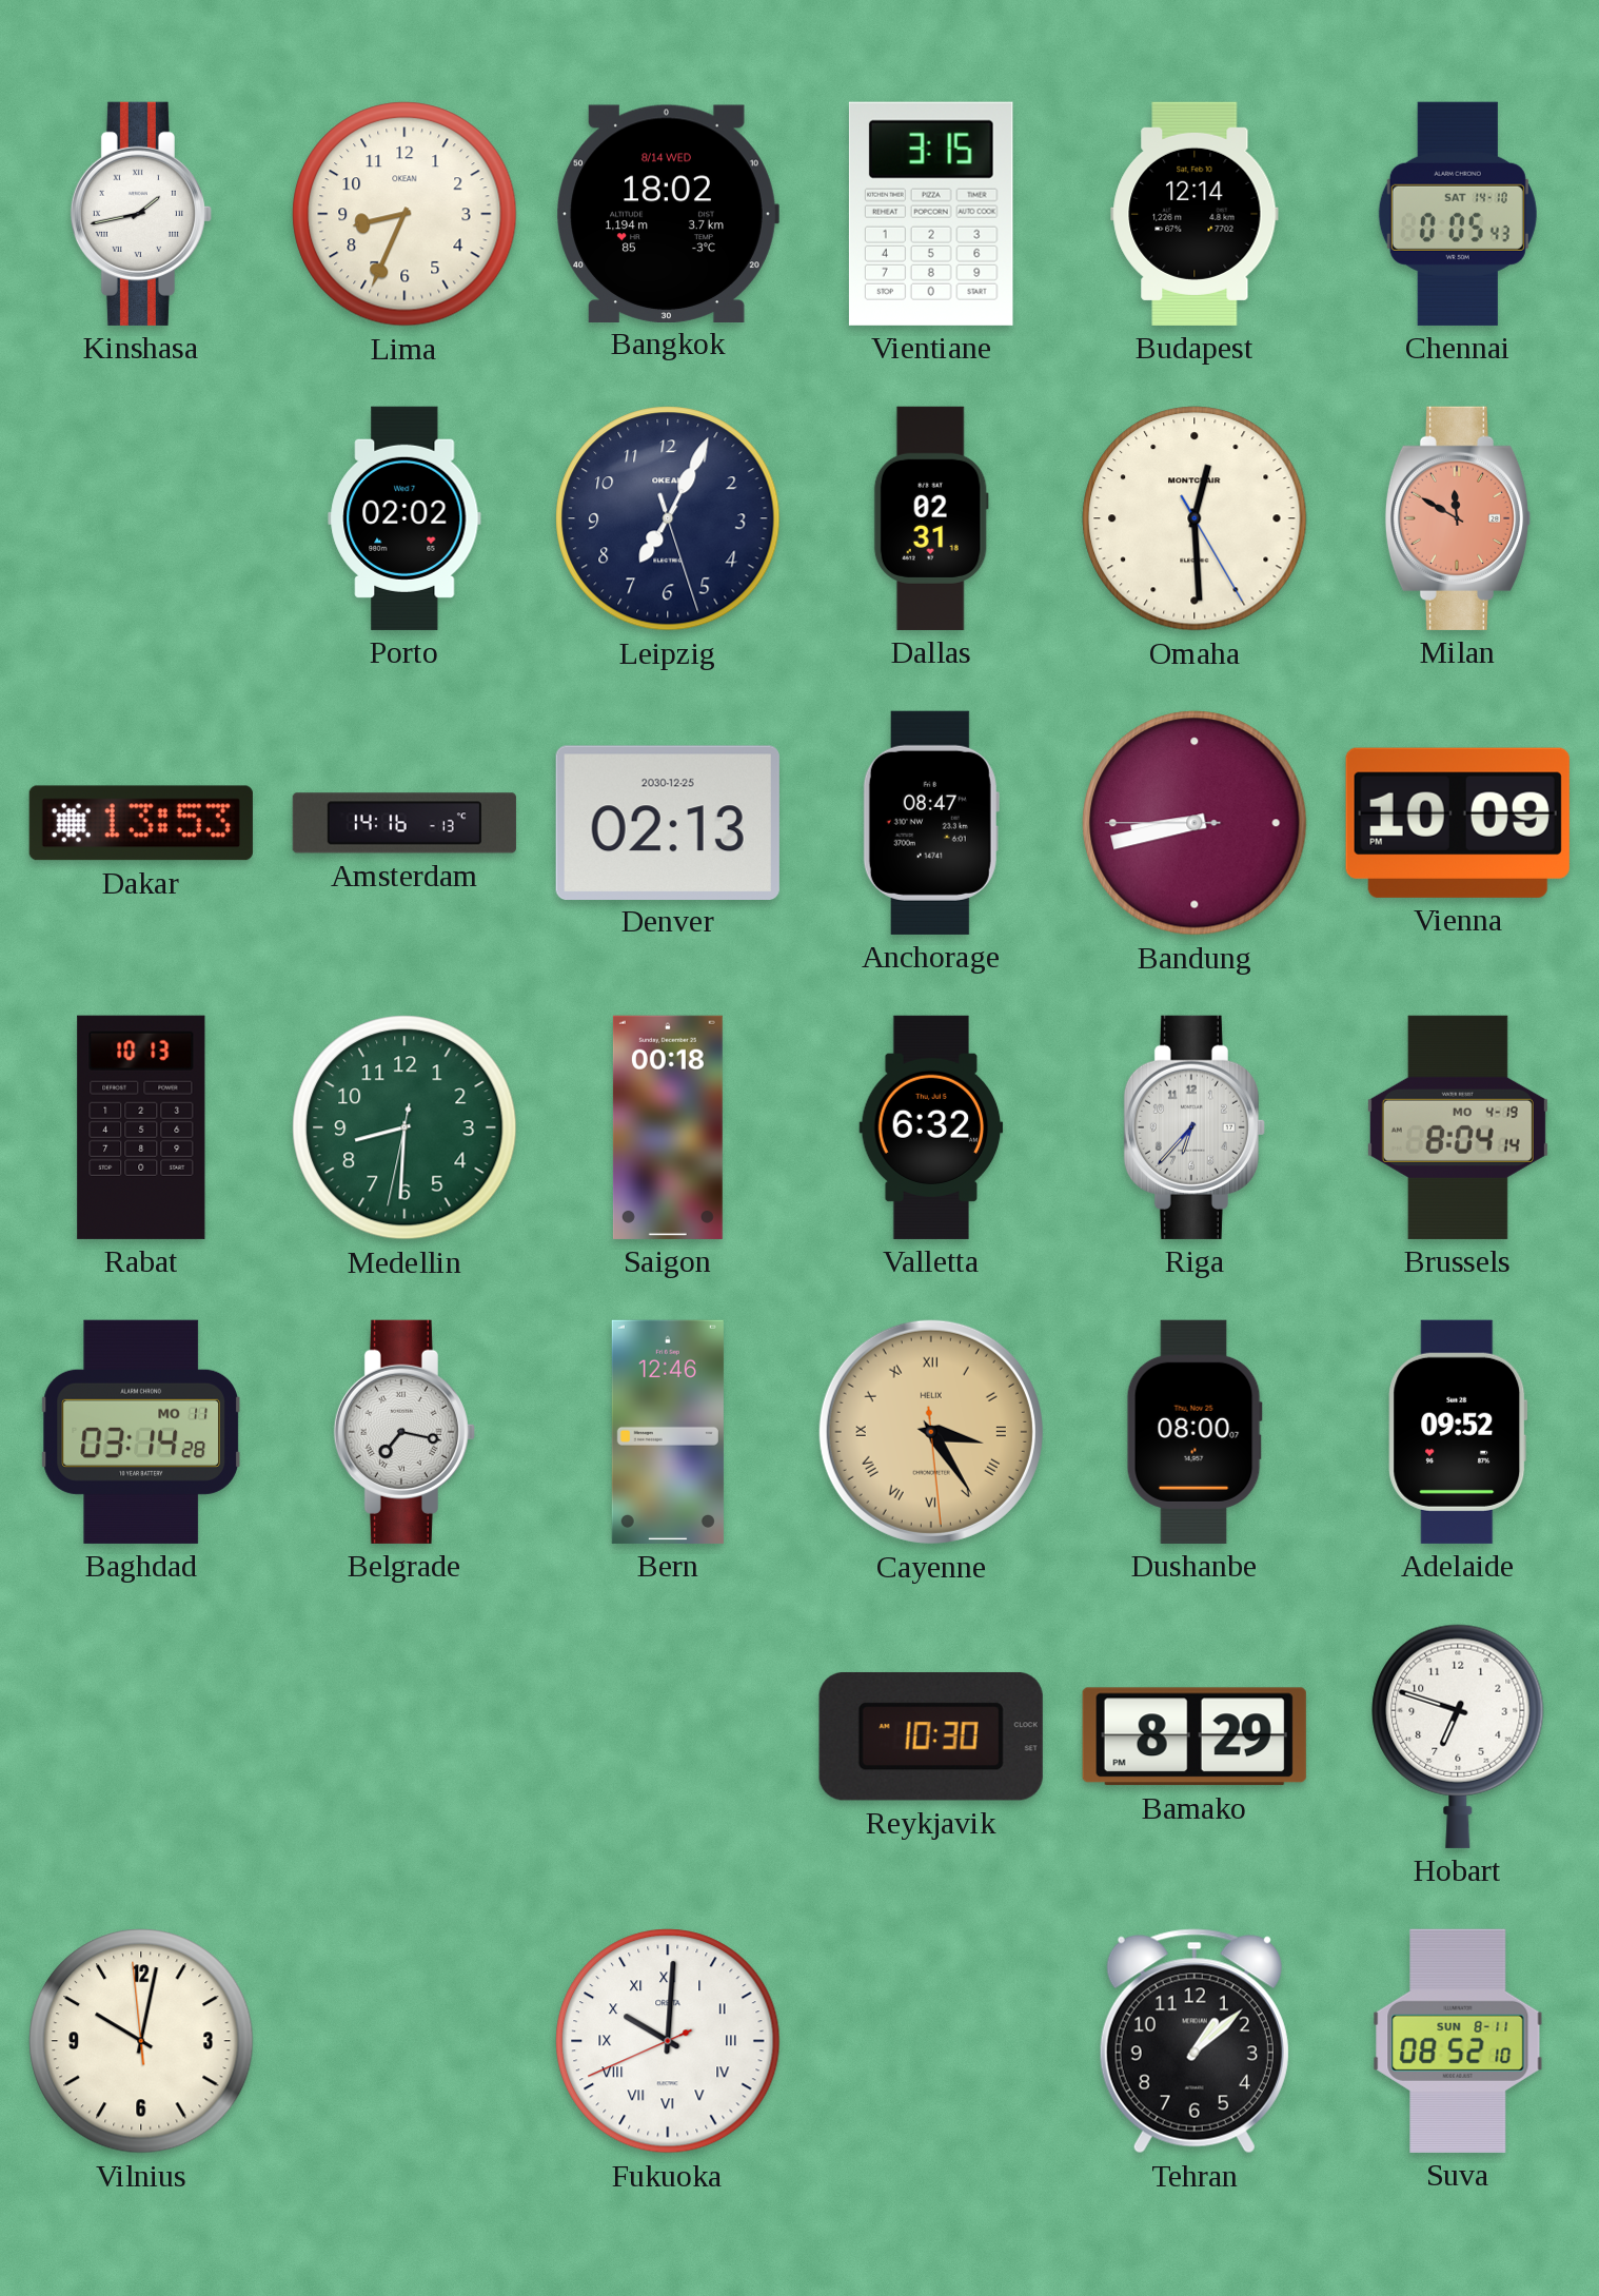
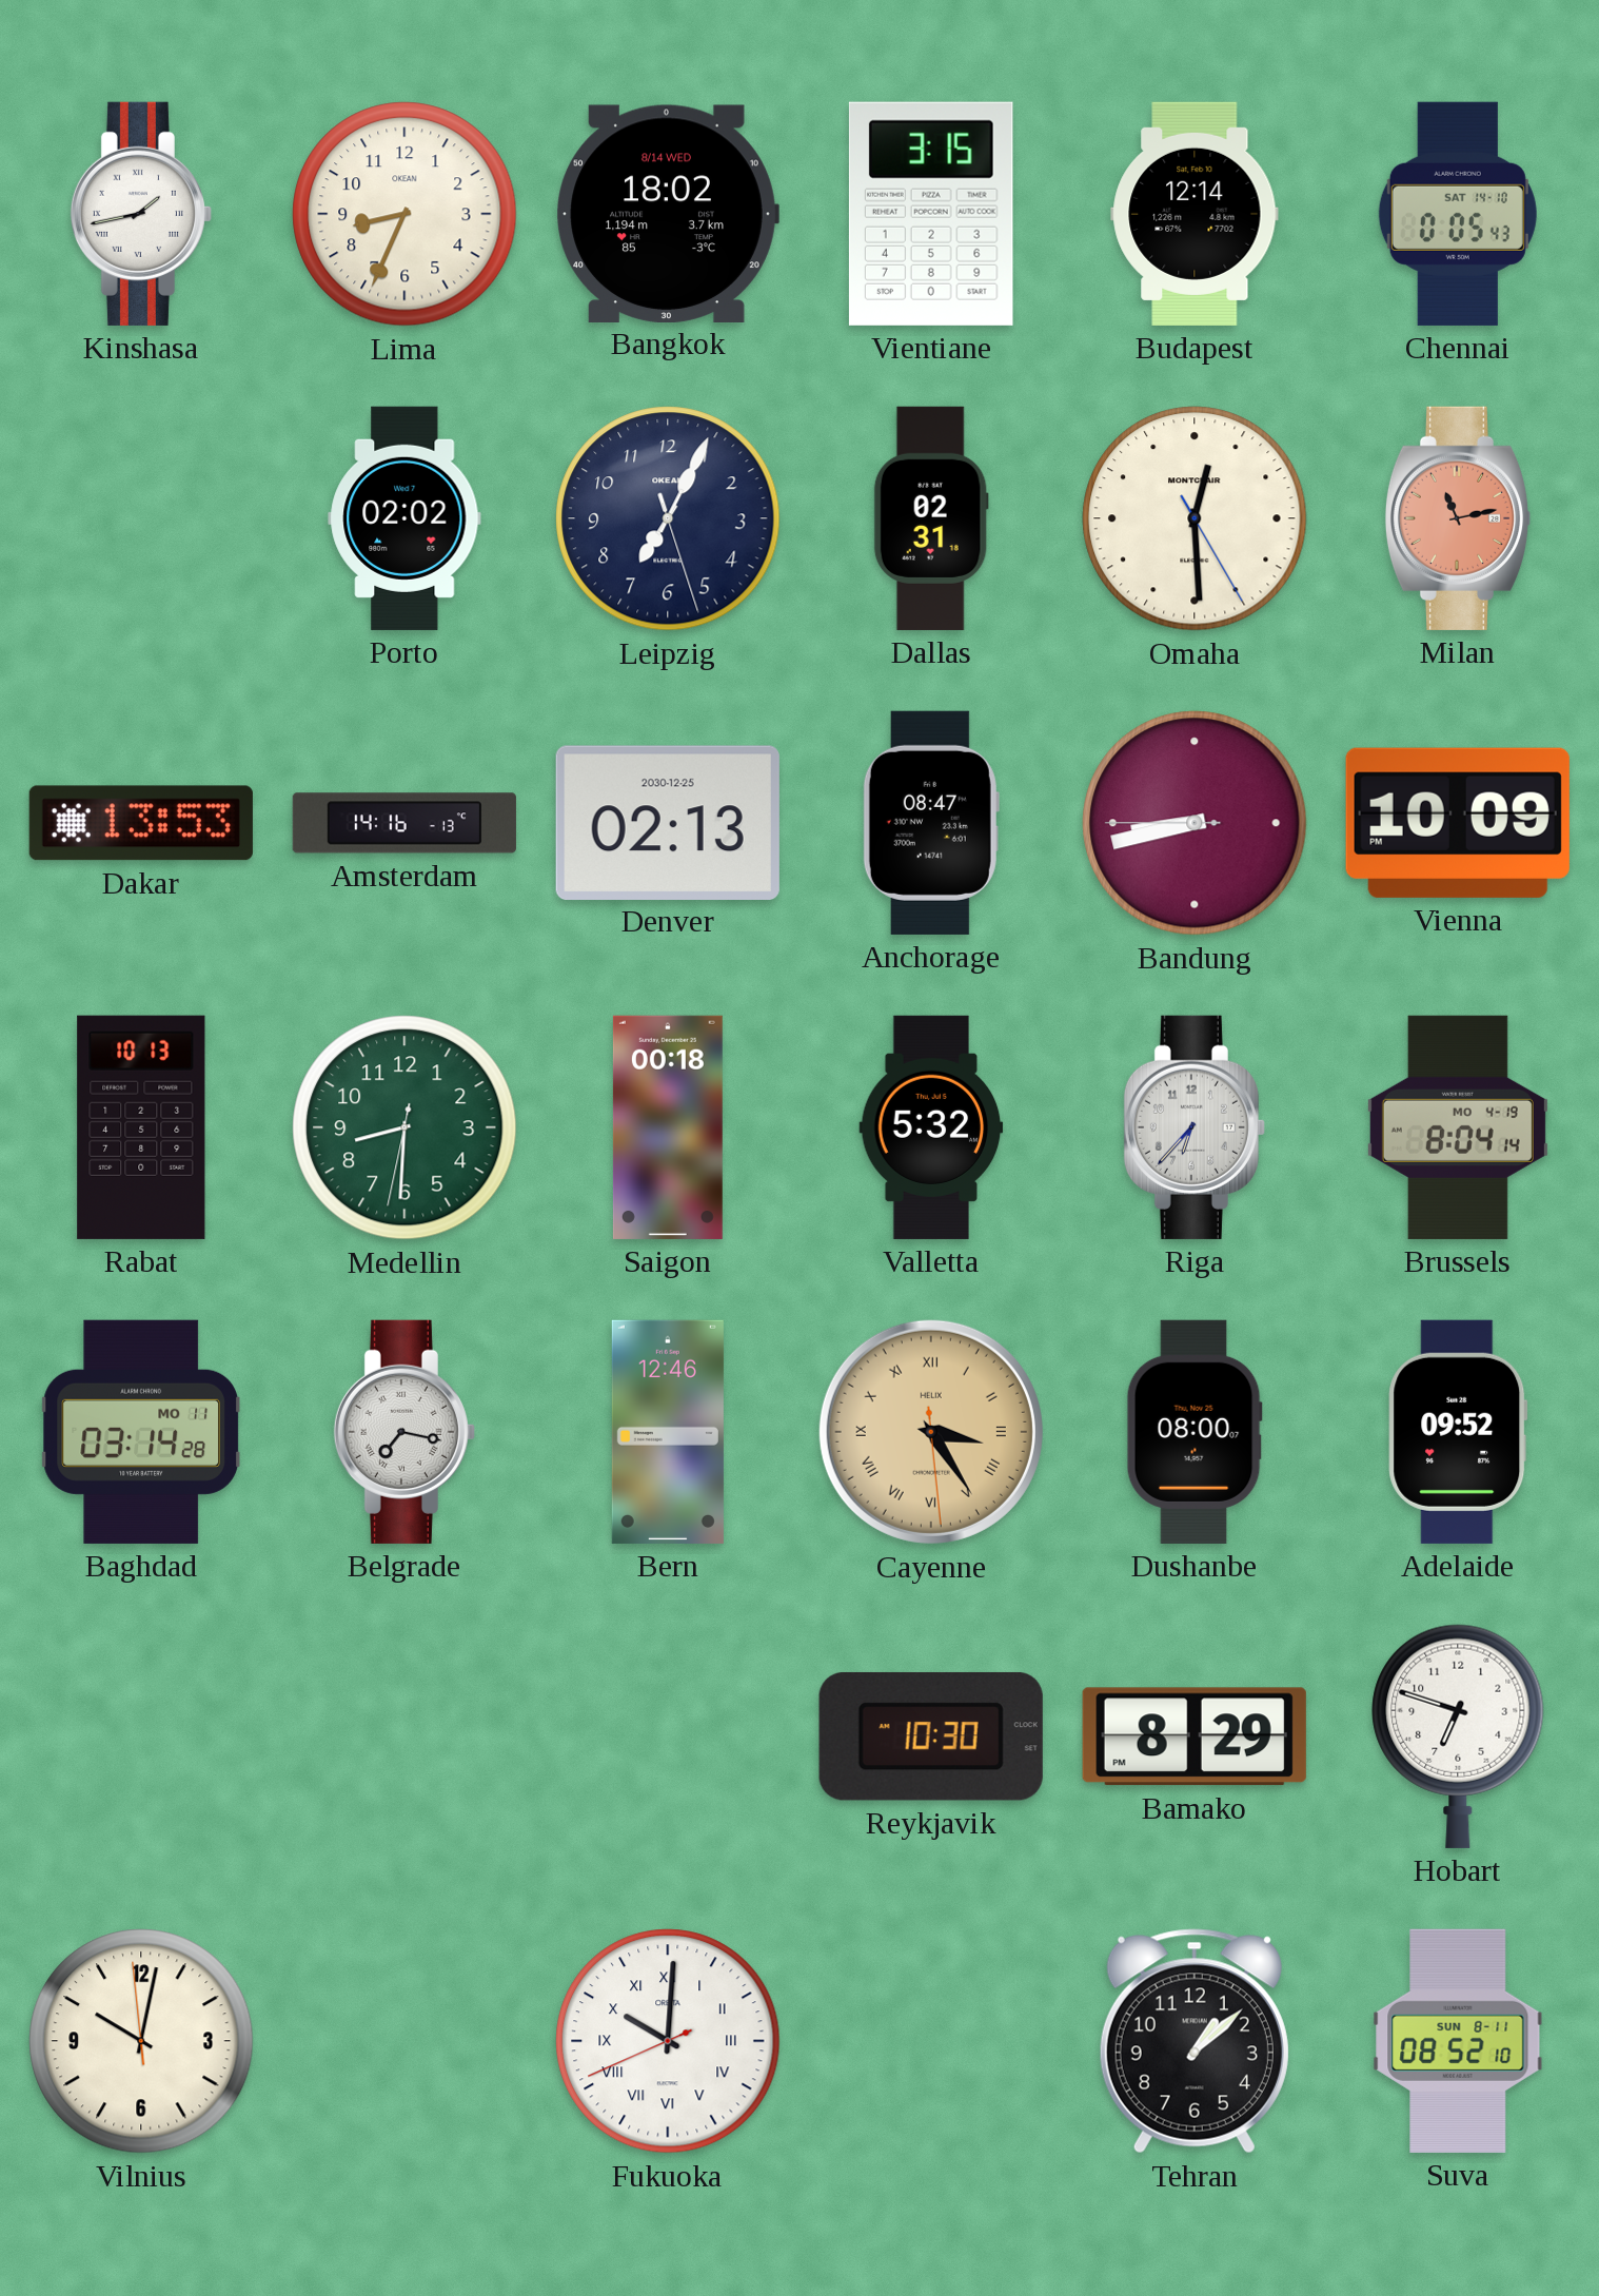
Milan: 11:50 -> 11:13
Valletta: 6:32 -> 5:32
